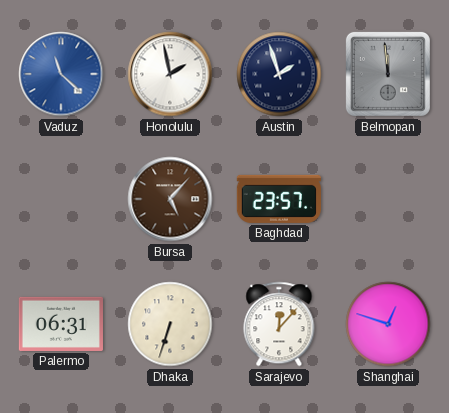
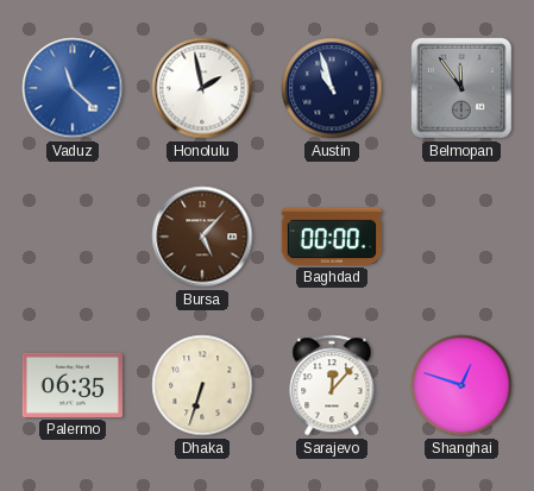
Austin: 1:57 -> 10:57
Belmopan: 11:59 -> 11:54
Baghdad: 23:57 -> 00:00
Palermo: 06:31 -> 06:35
